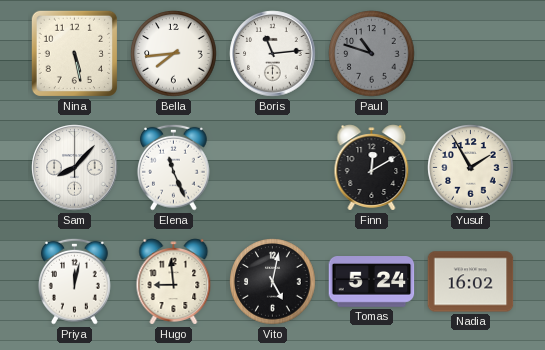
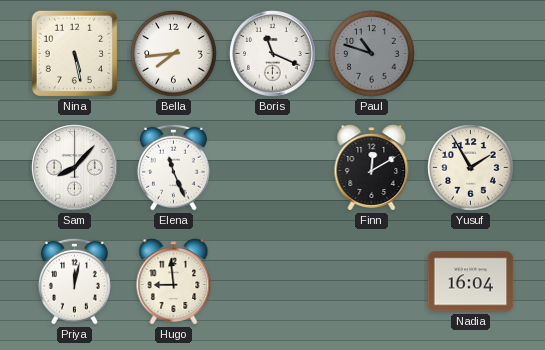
Boris: 11:14 -> 11:19
Vito: 5:02 -> none
Tomas: 5:24 -> none
Nadia: 16:02 -> 16:04
